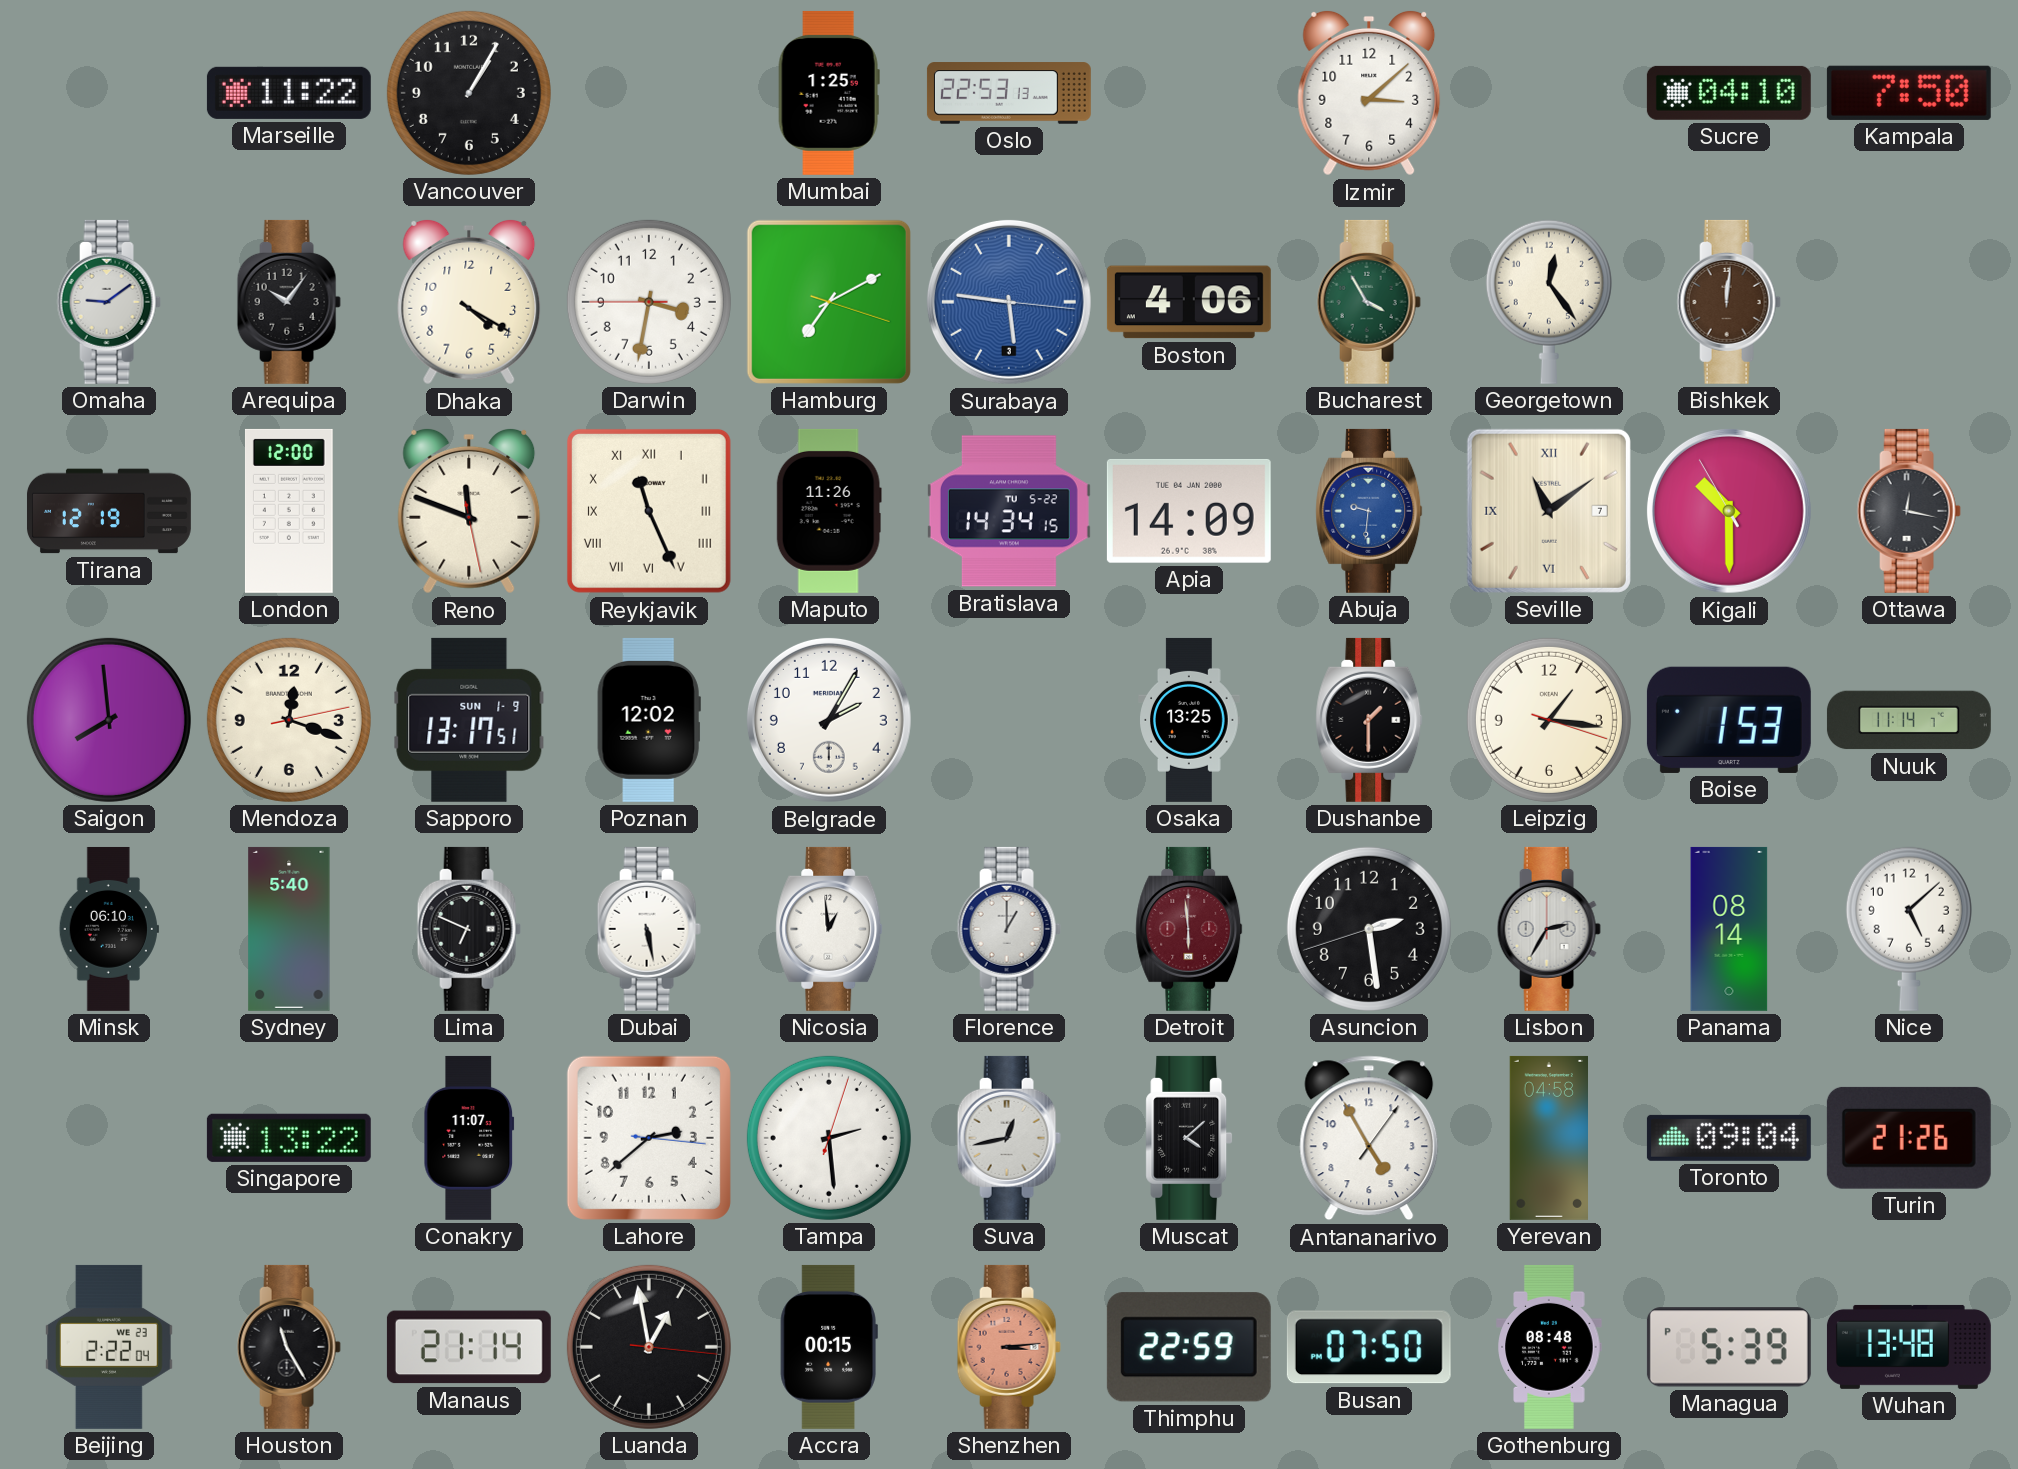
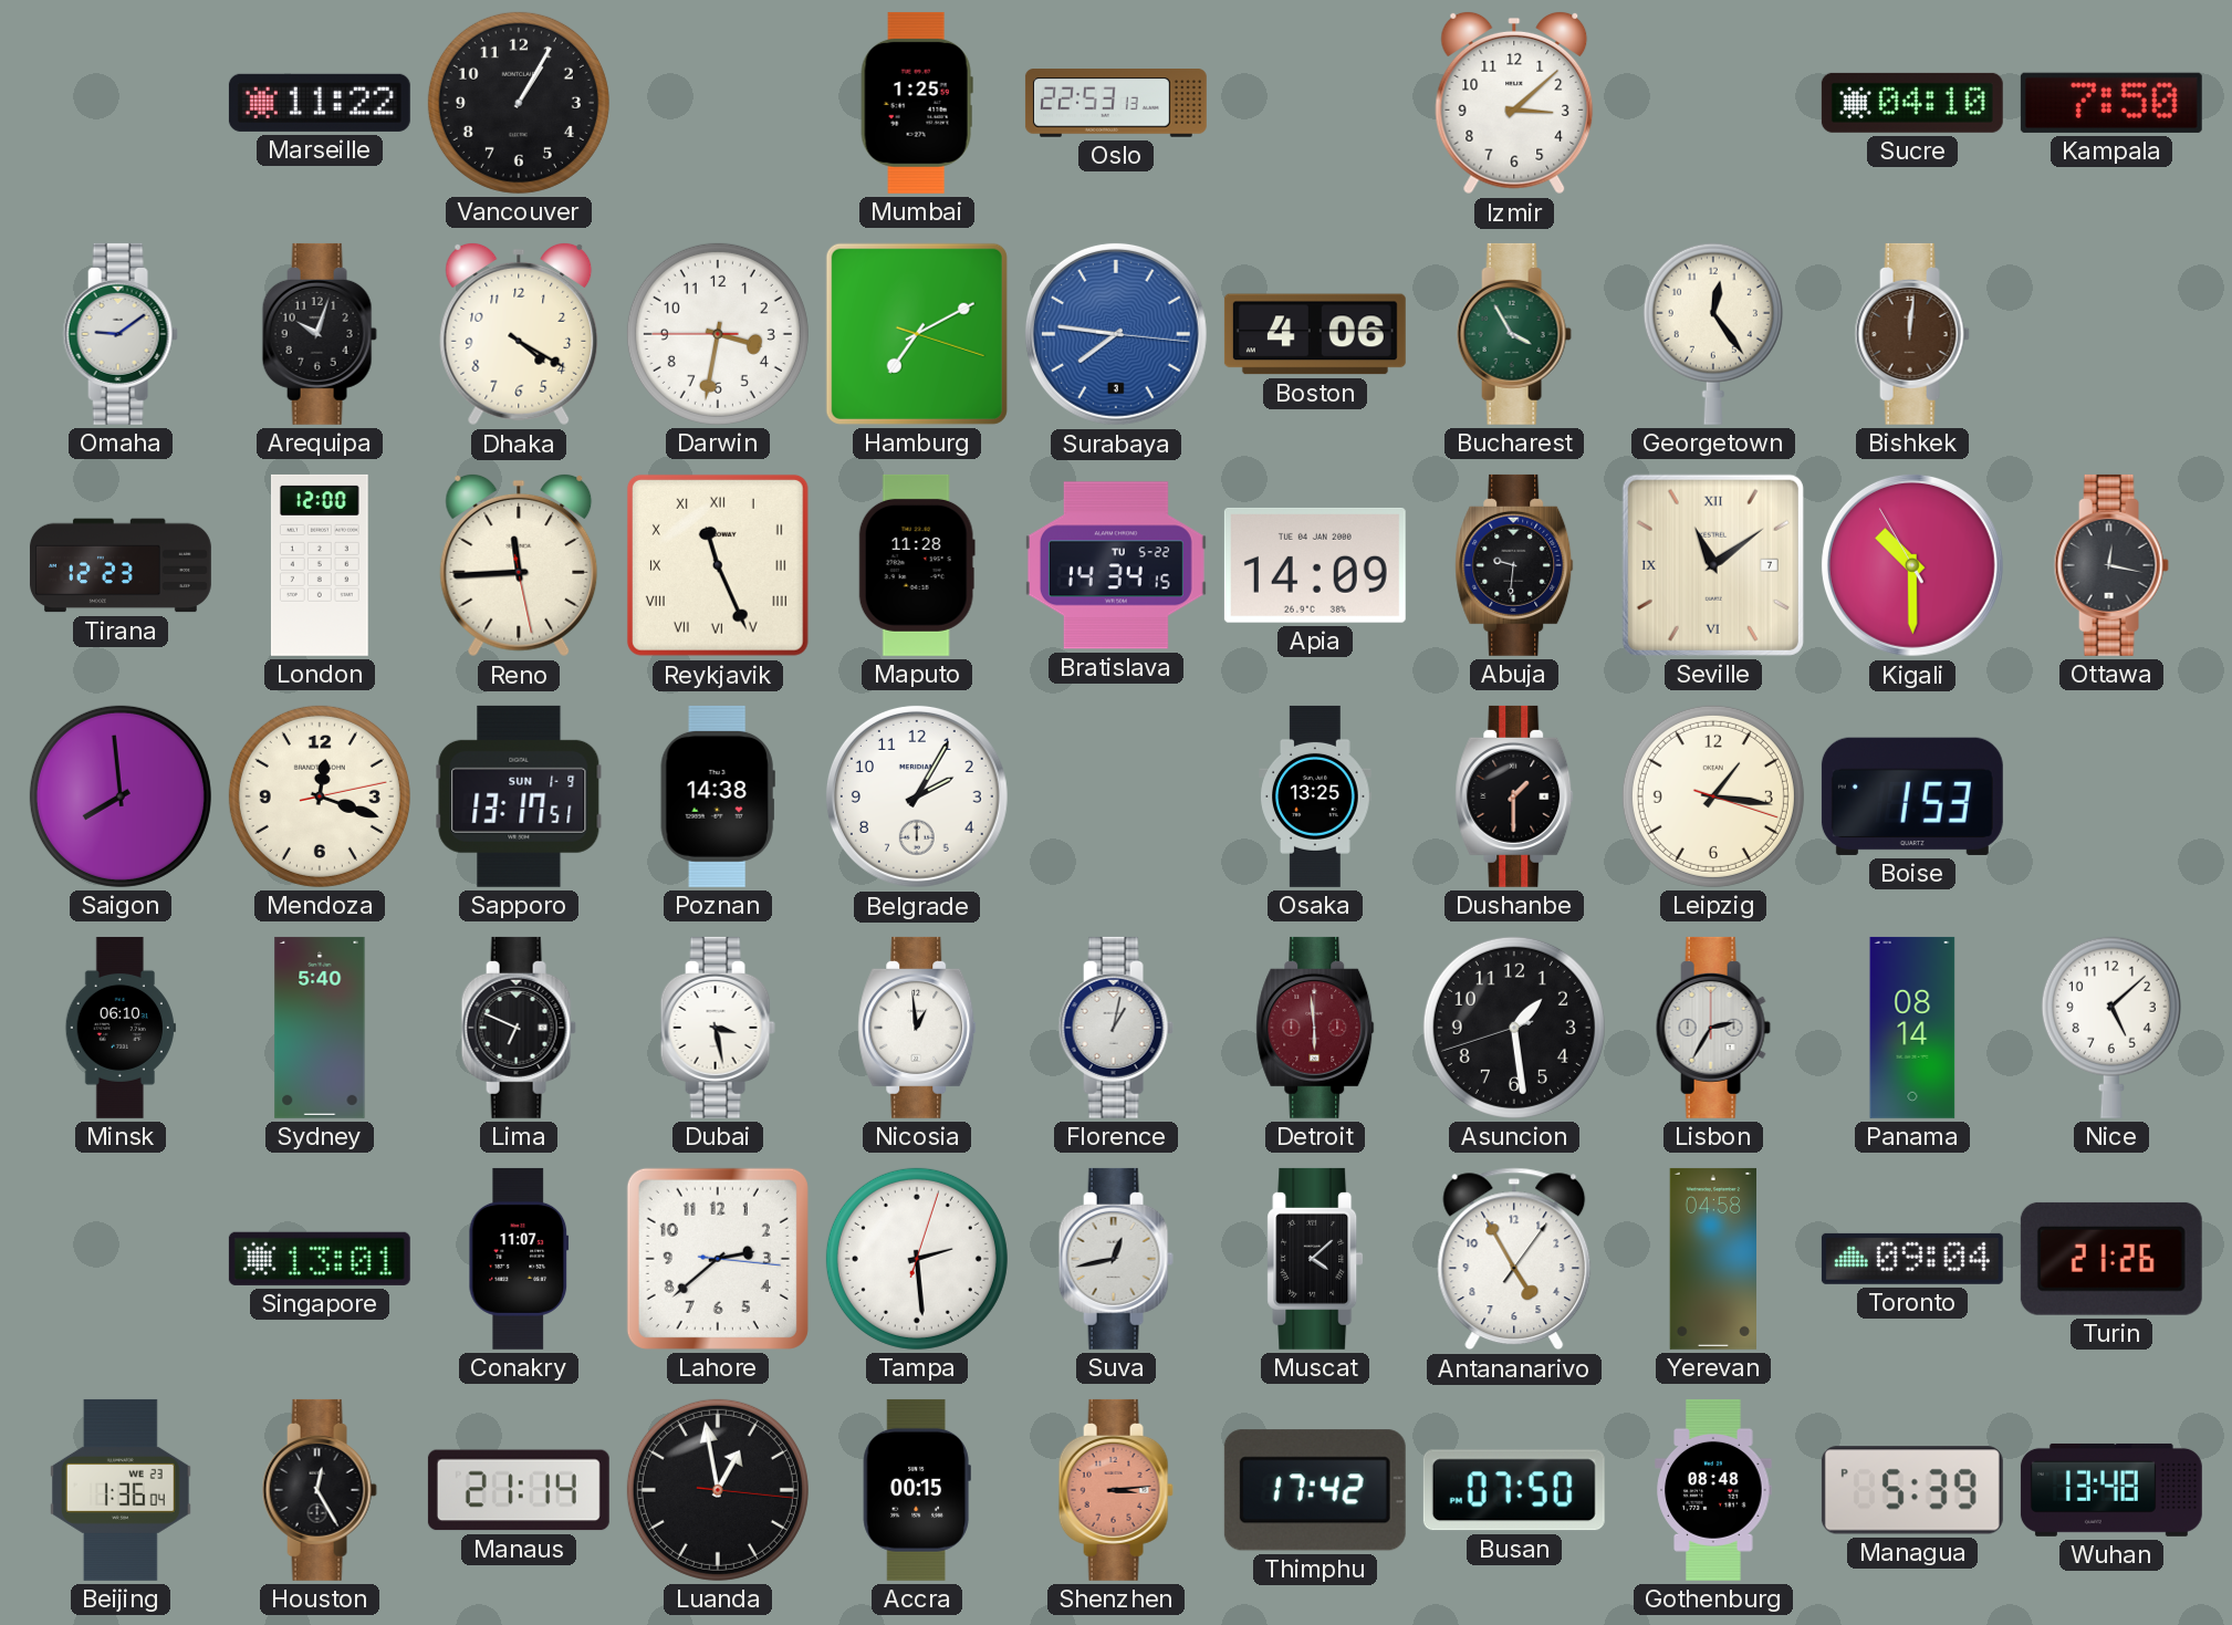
Arequipa: 10:06 -> 10:03
Surabaya: 5:46 -> 7:46
Tirana: 12:19 -> 12:23
Reno: 11:48 -> 11:44
Maputo: 11:26 -> 11:28
Abuja dial: blue -> black
Poznan: 12:02 -> 14:38
Nuuk: 11:14 -> none
Dubai: 5:28 -> 3:28
Florence: 1:00 -> 1:02
Asuncion: 2:28 -> 1:28
Singapore: 13:22 -> 13:01
Beijing: 2:22 -> 1:36
Houston: 11:25 -> 12:25
Thimphu: 22:59 -> 17:42
